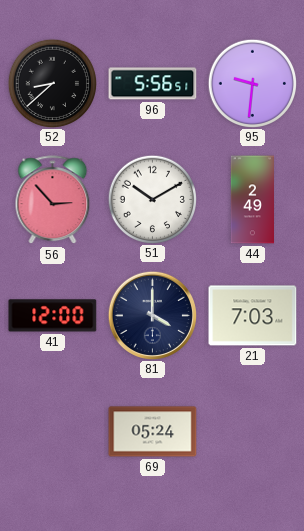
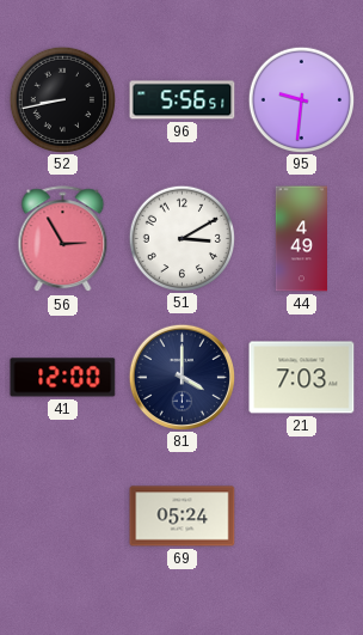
52: 8:38 -> 8:43
56: 2:53 -> 2:55
51: 10:10 -> 3:10
44: 2:49 -> 4:49
